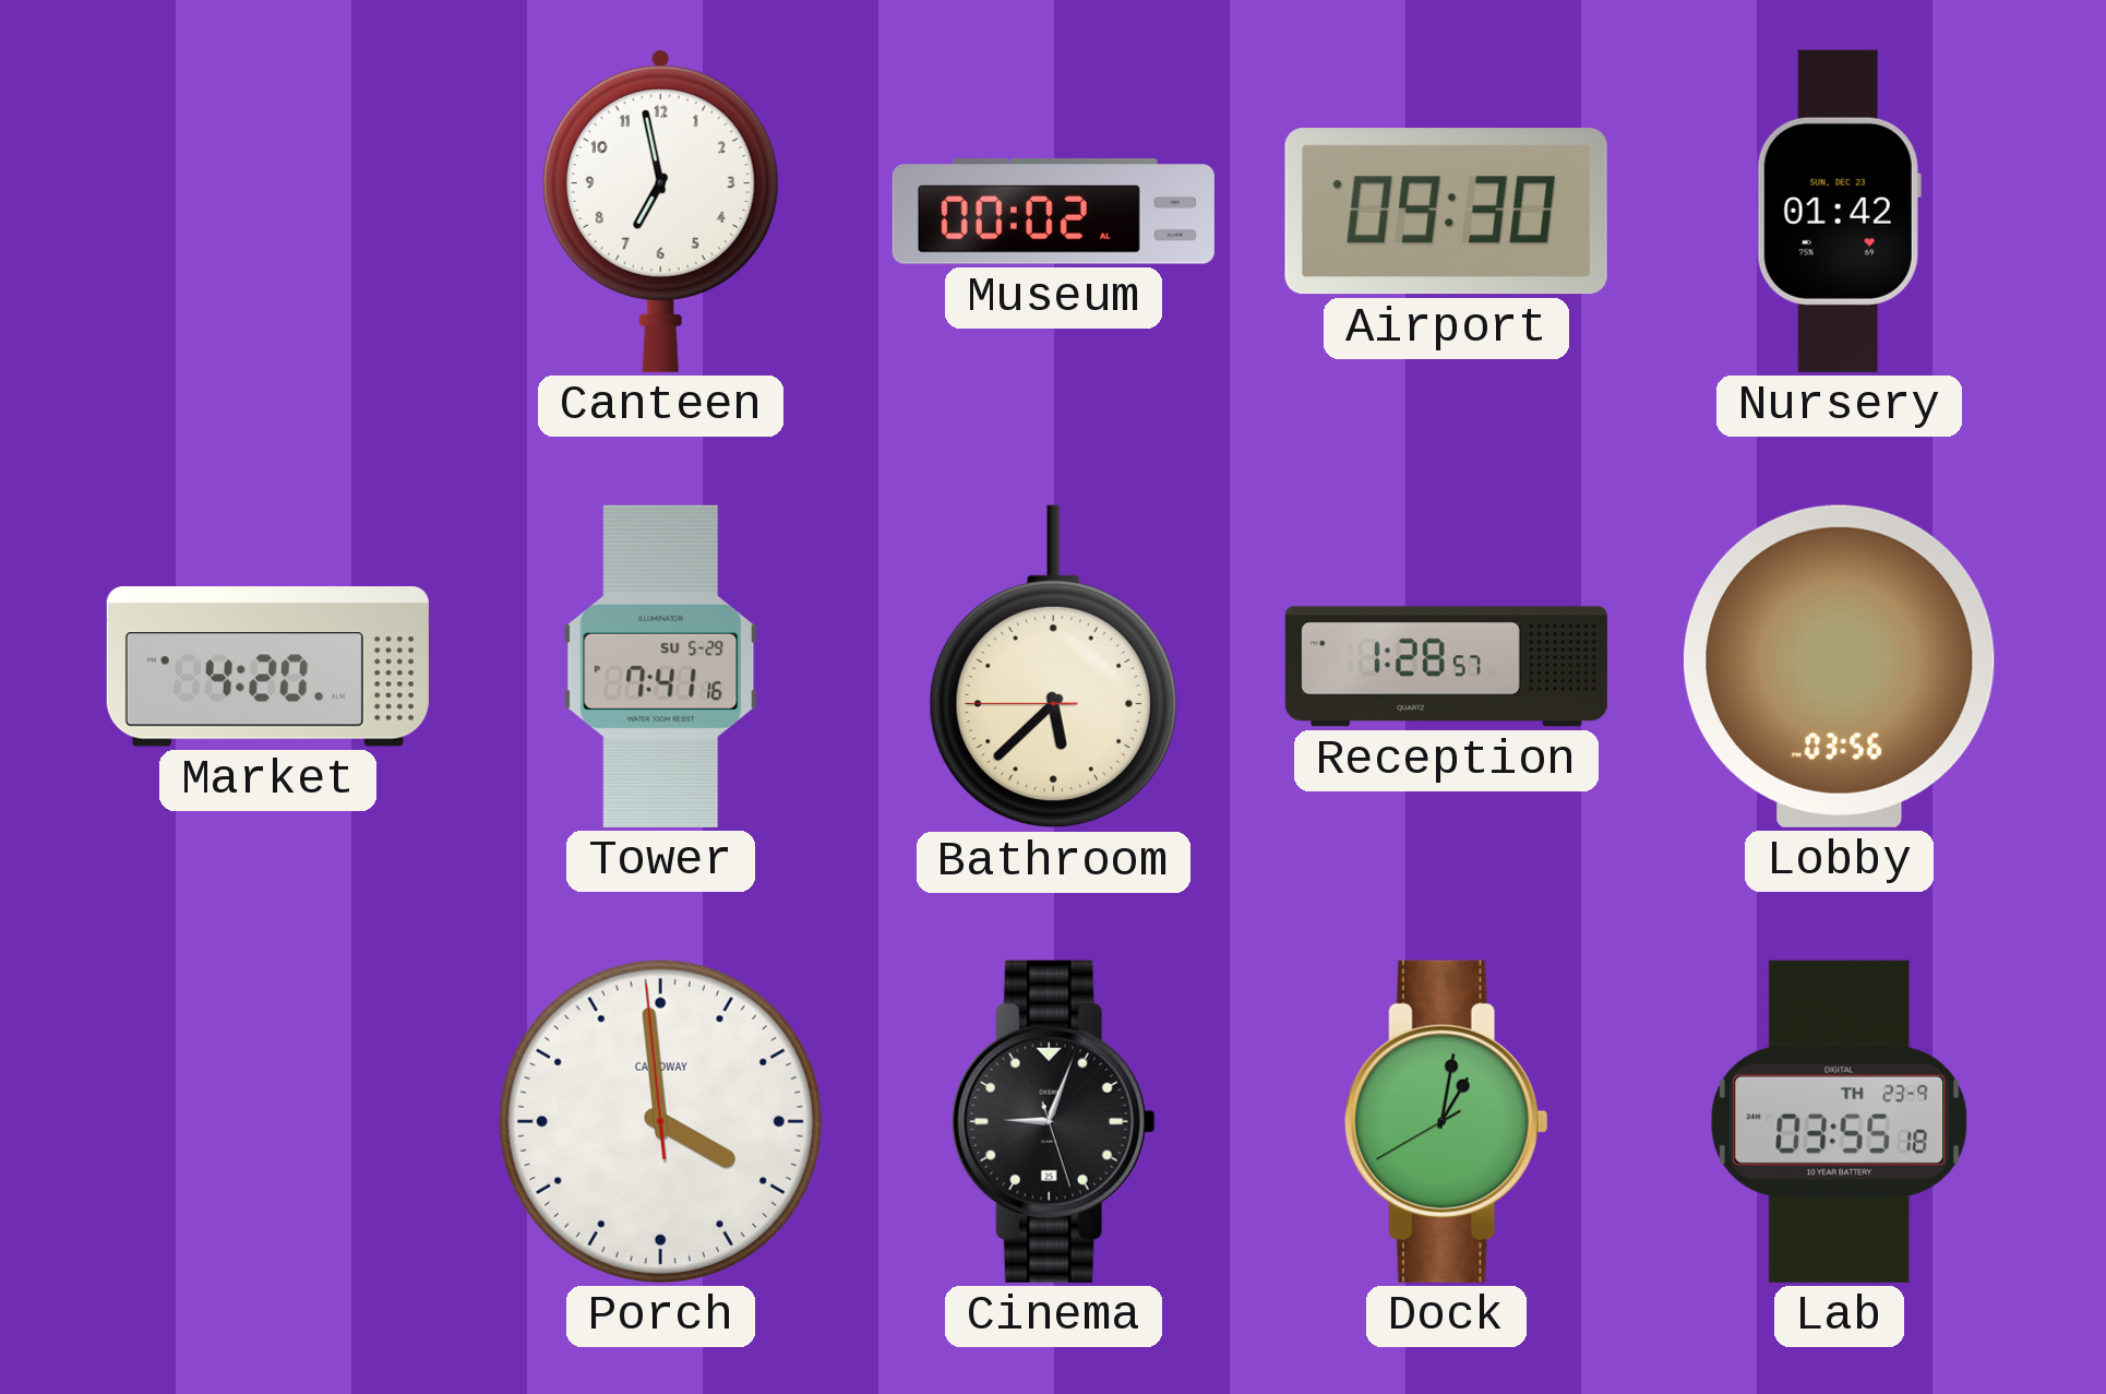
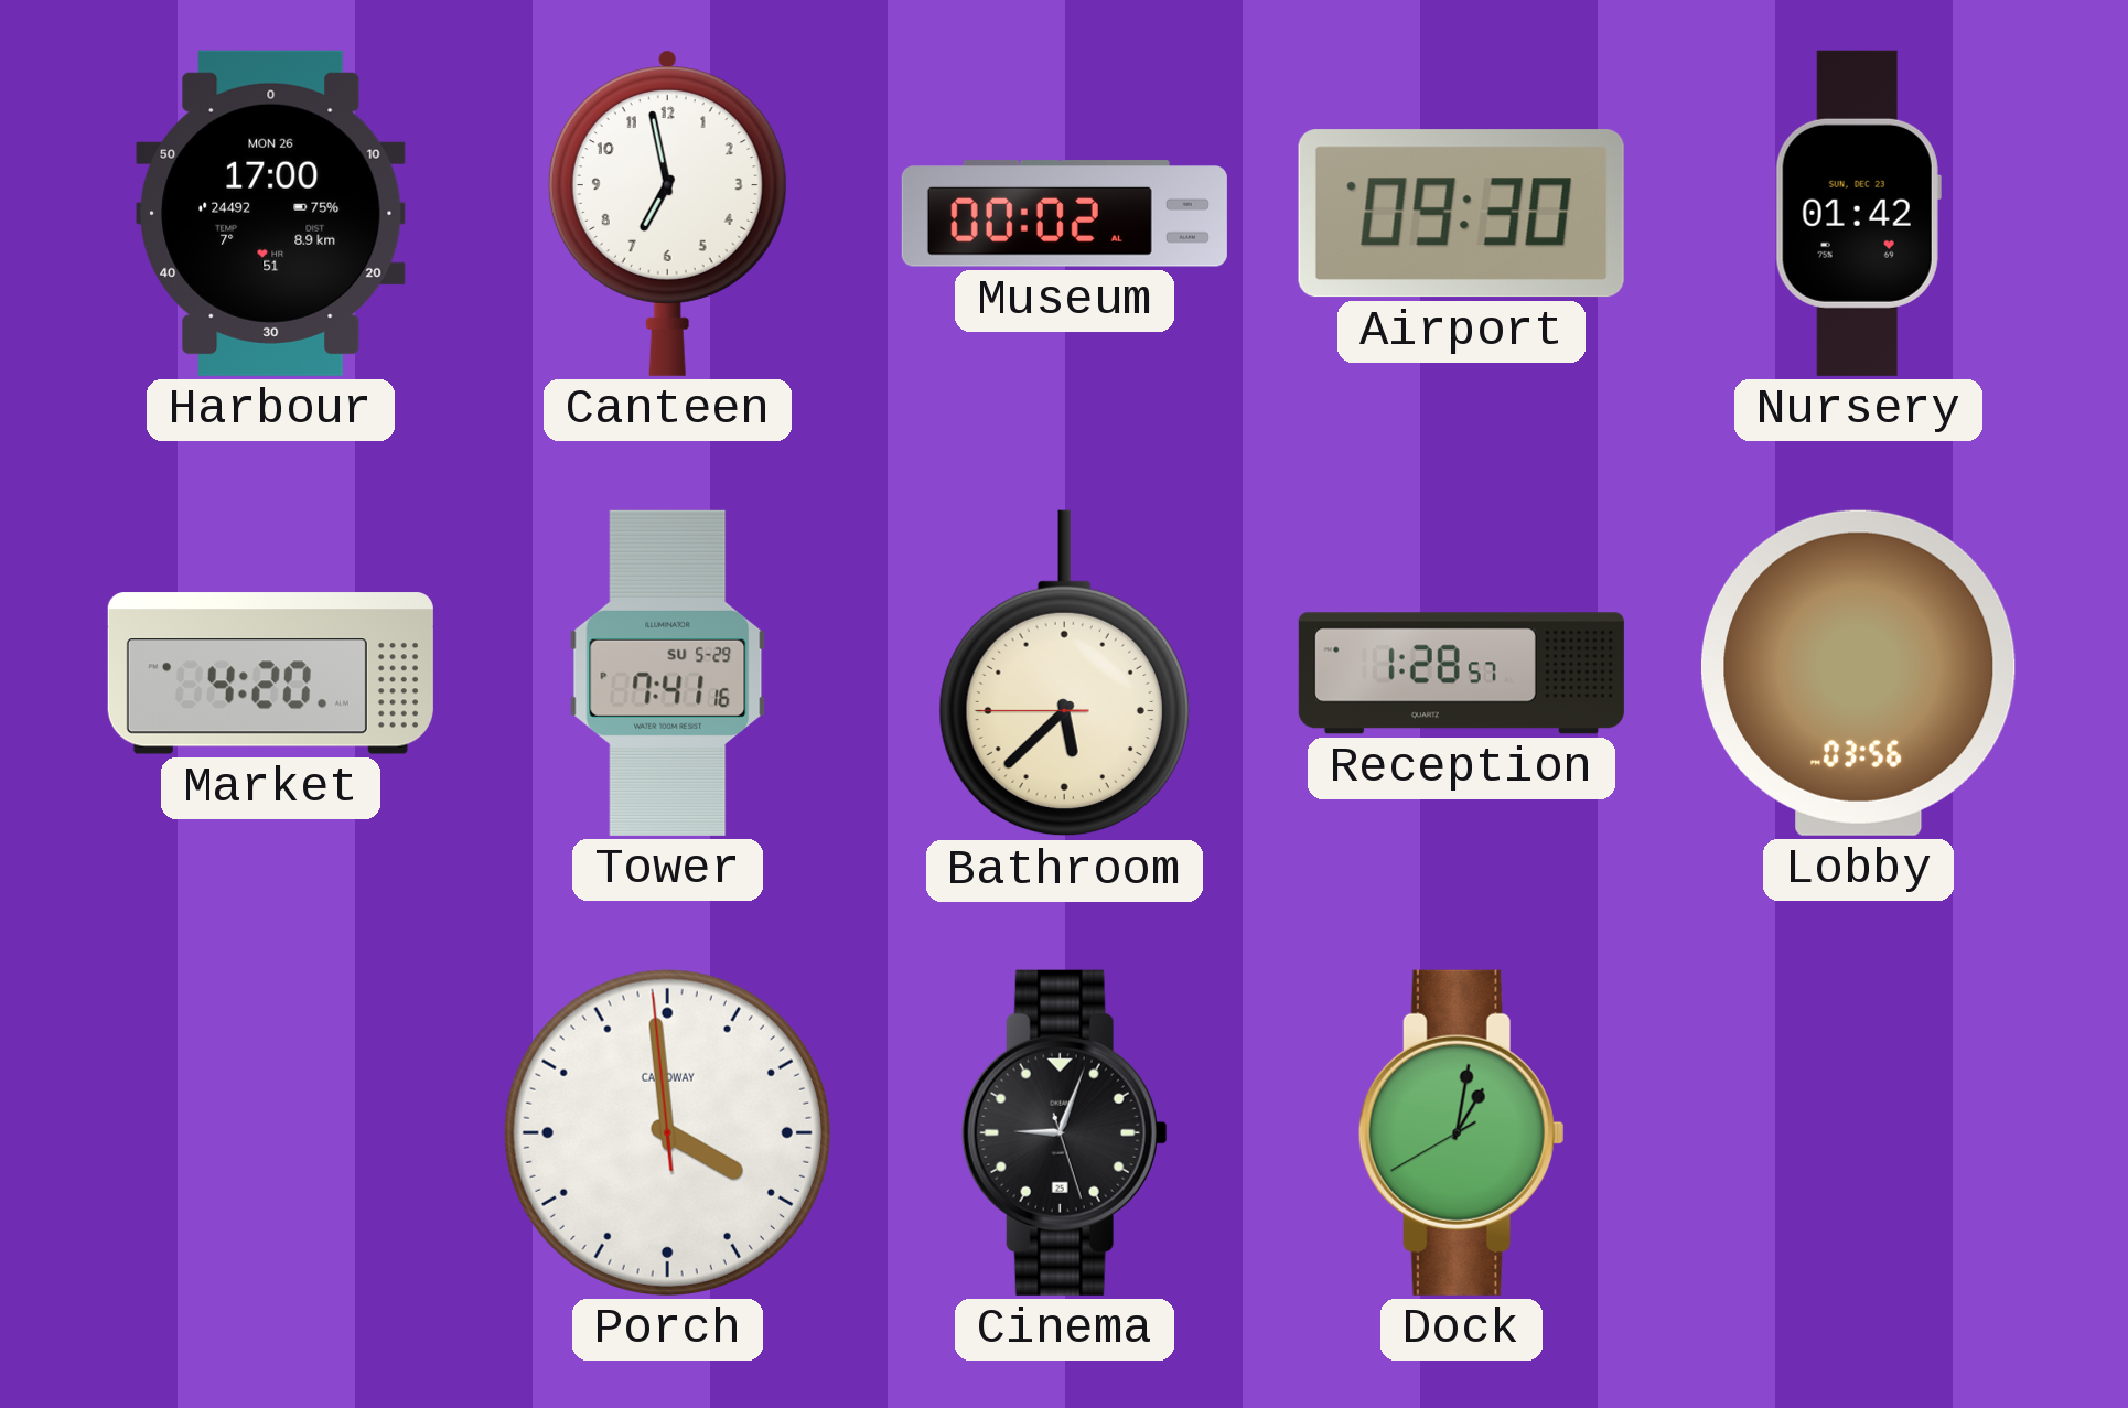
Harbour: none -> 17:00
Lab: 03:55 -> none
